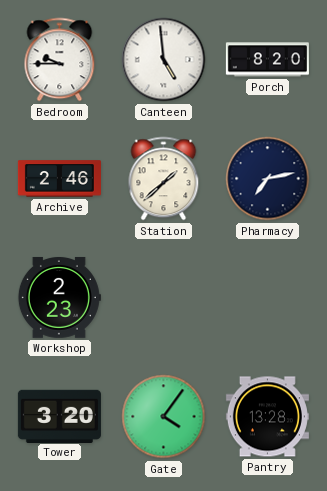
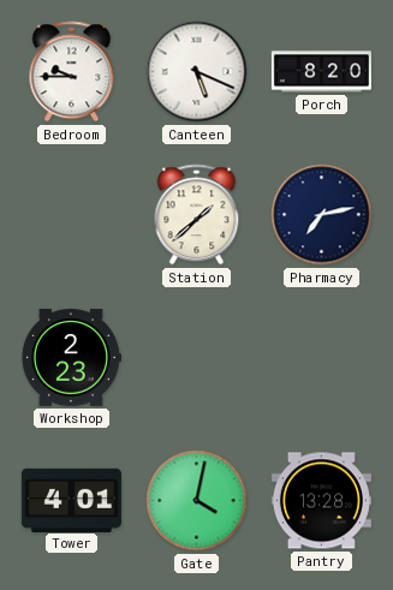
Canteen: 4:59 -> 5:19
Archive: 2:46 -> none
Tower: 3:20 -> 4:01
Gate: 4:06 -> 4:02
